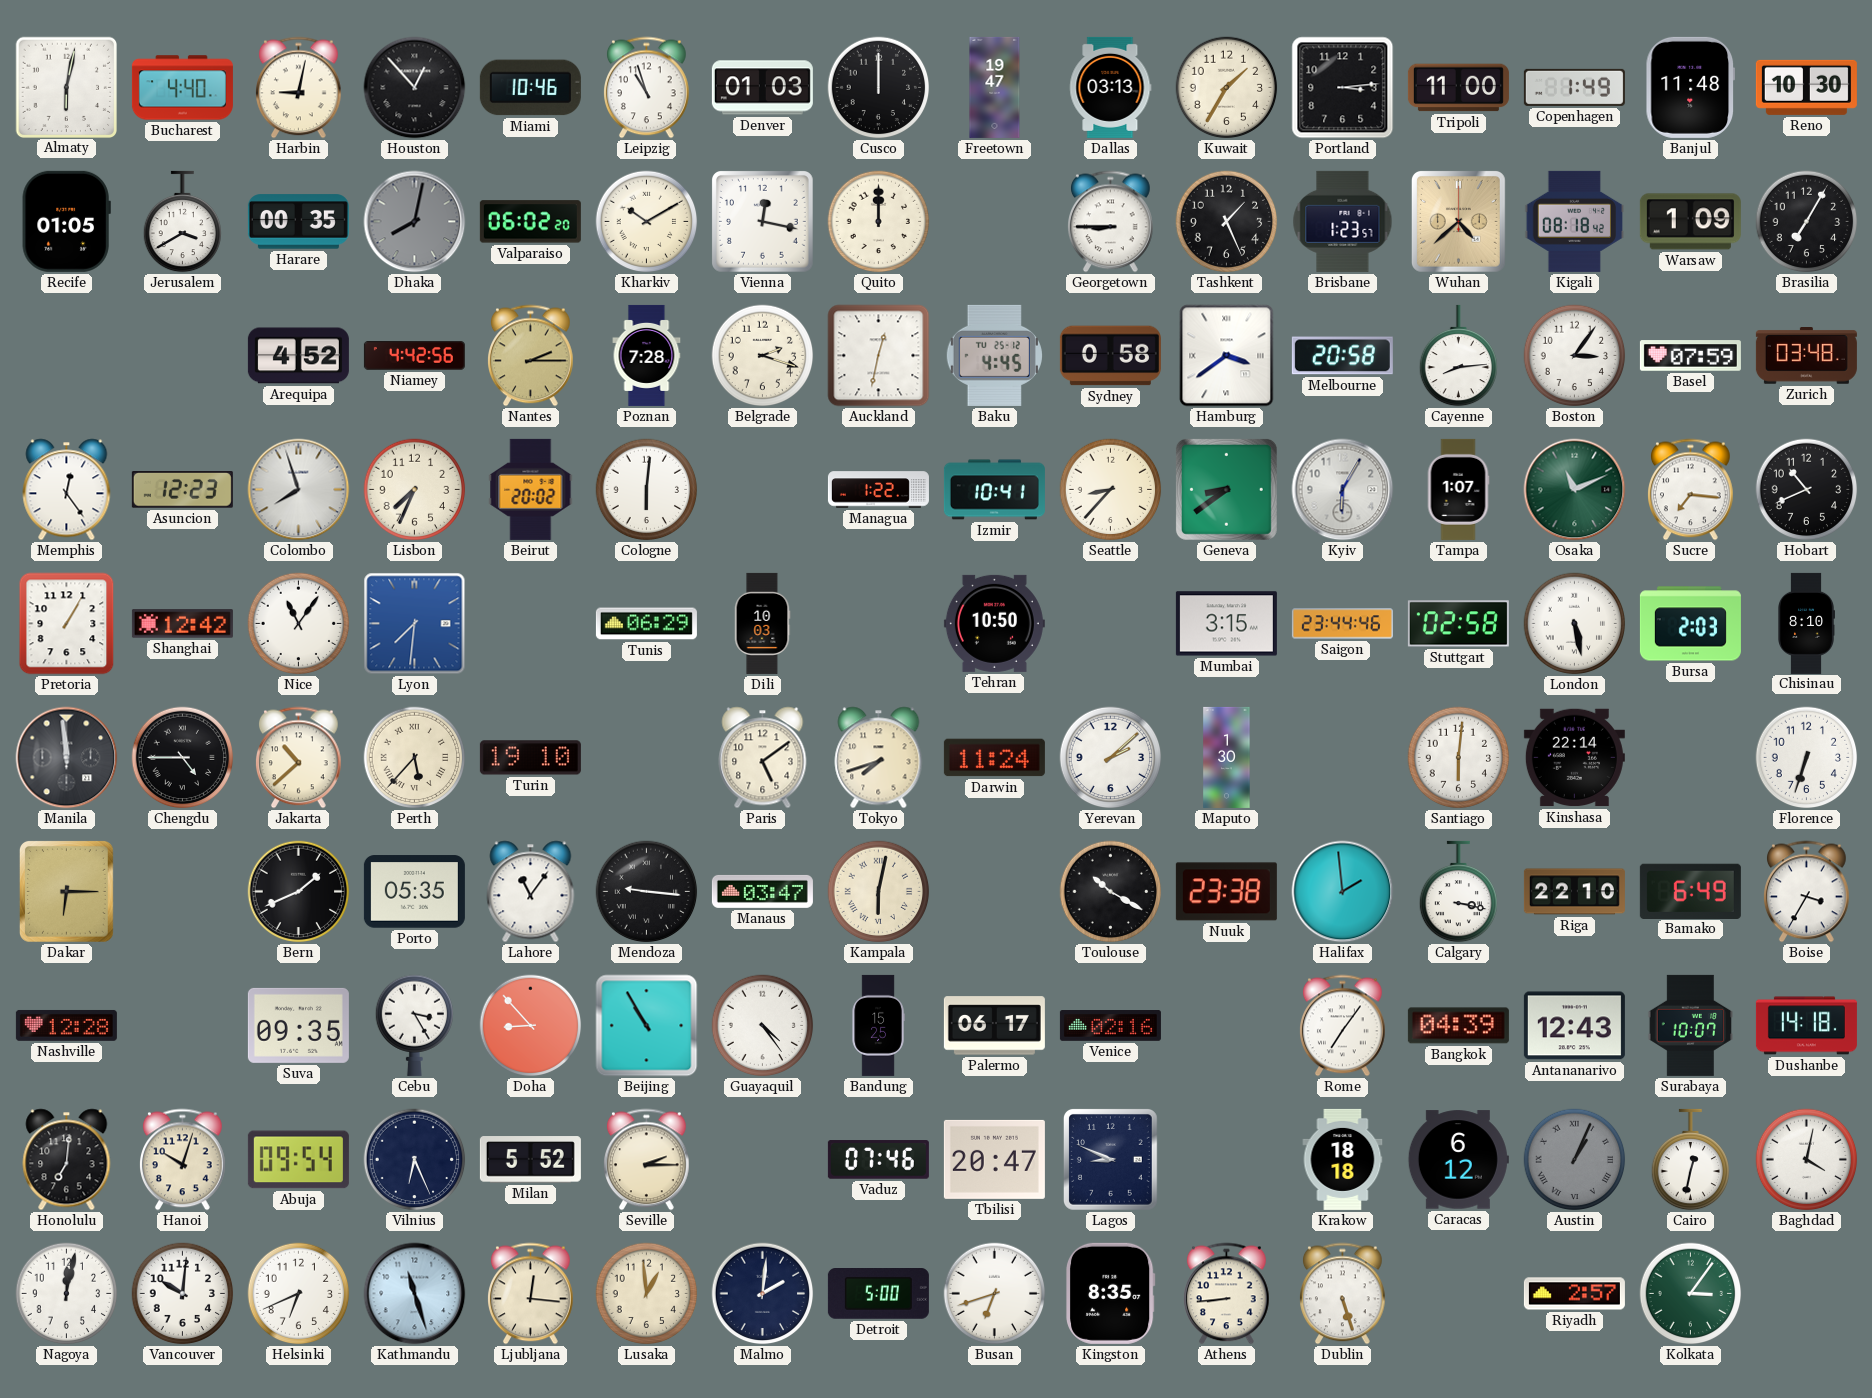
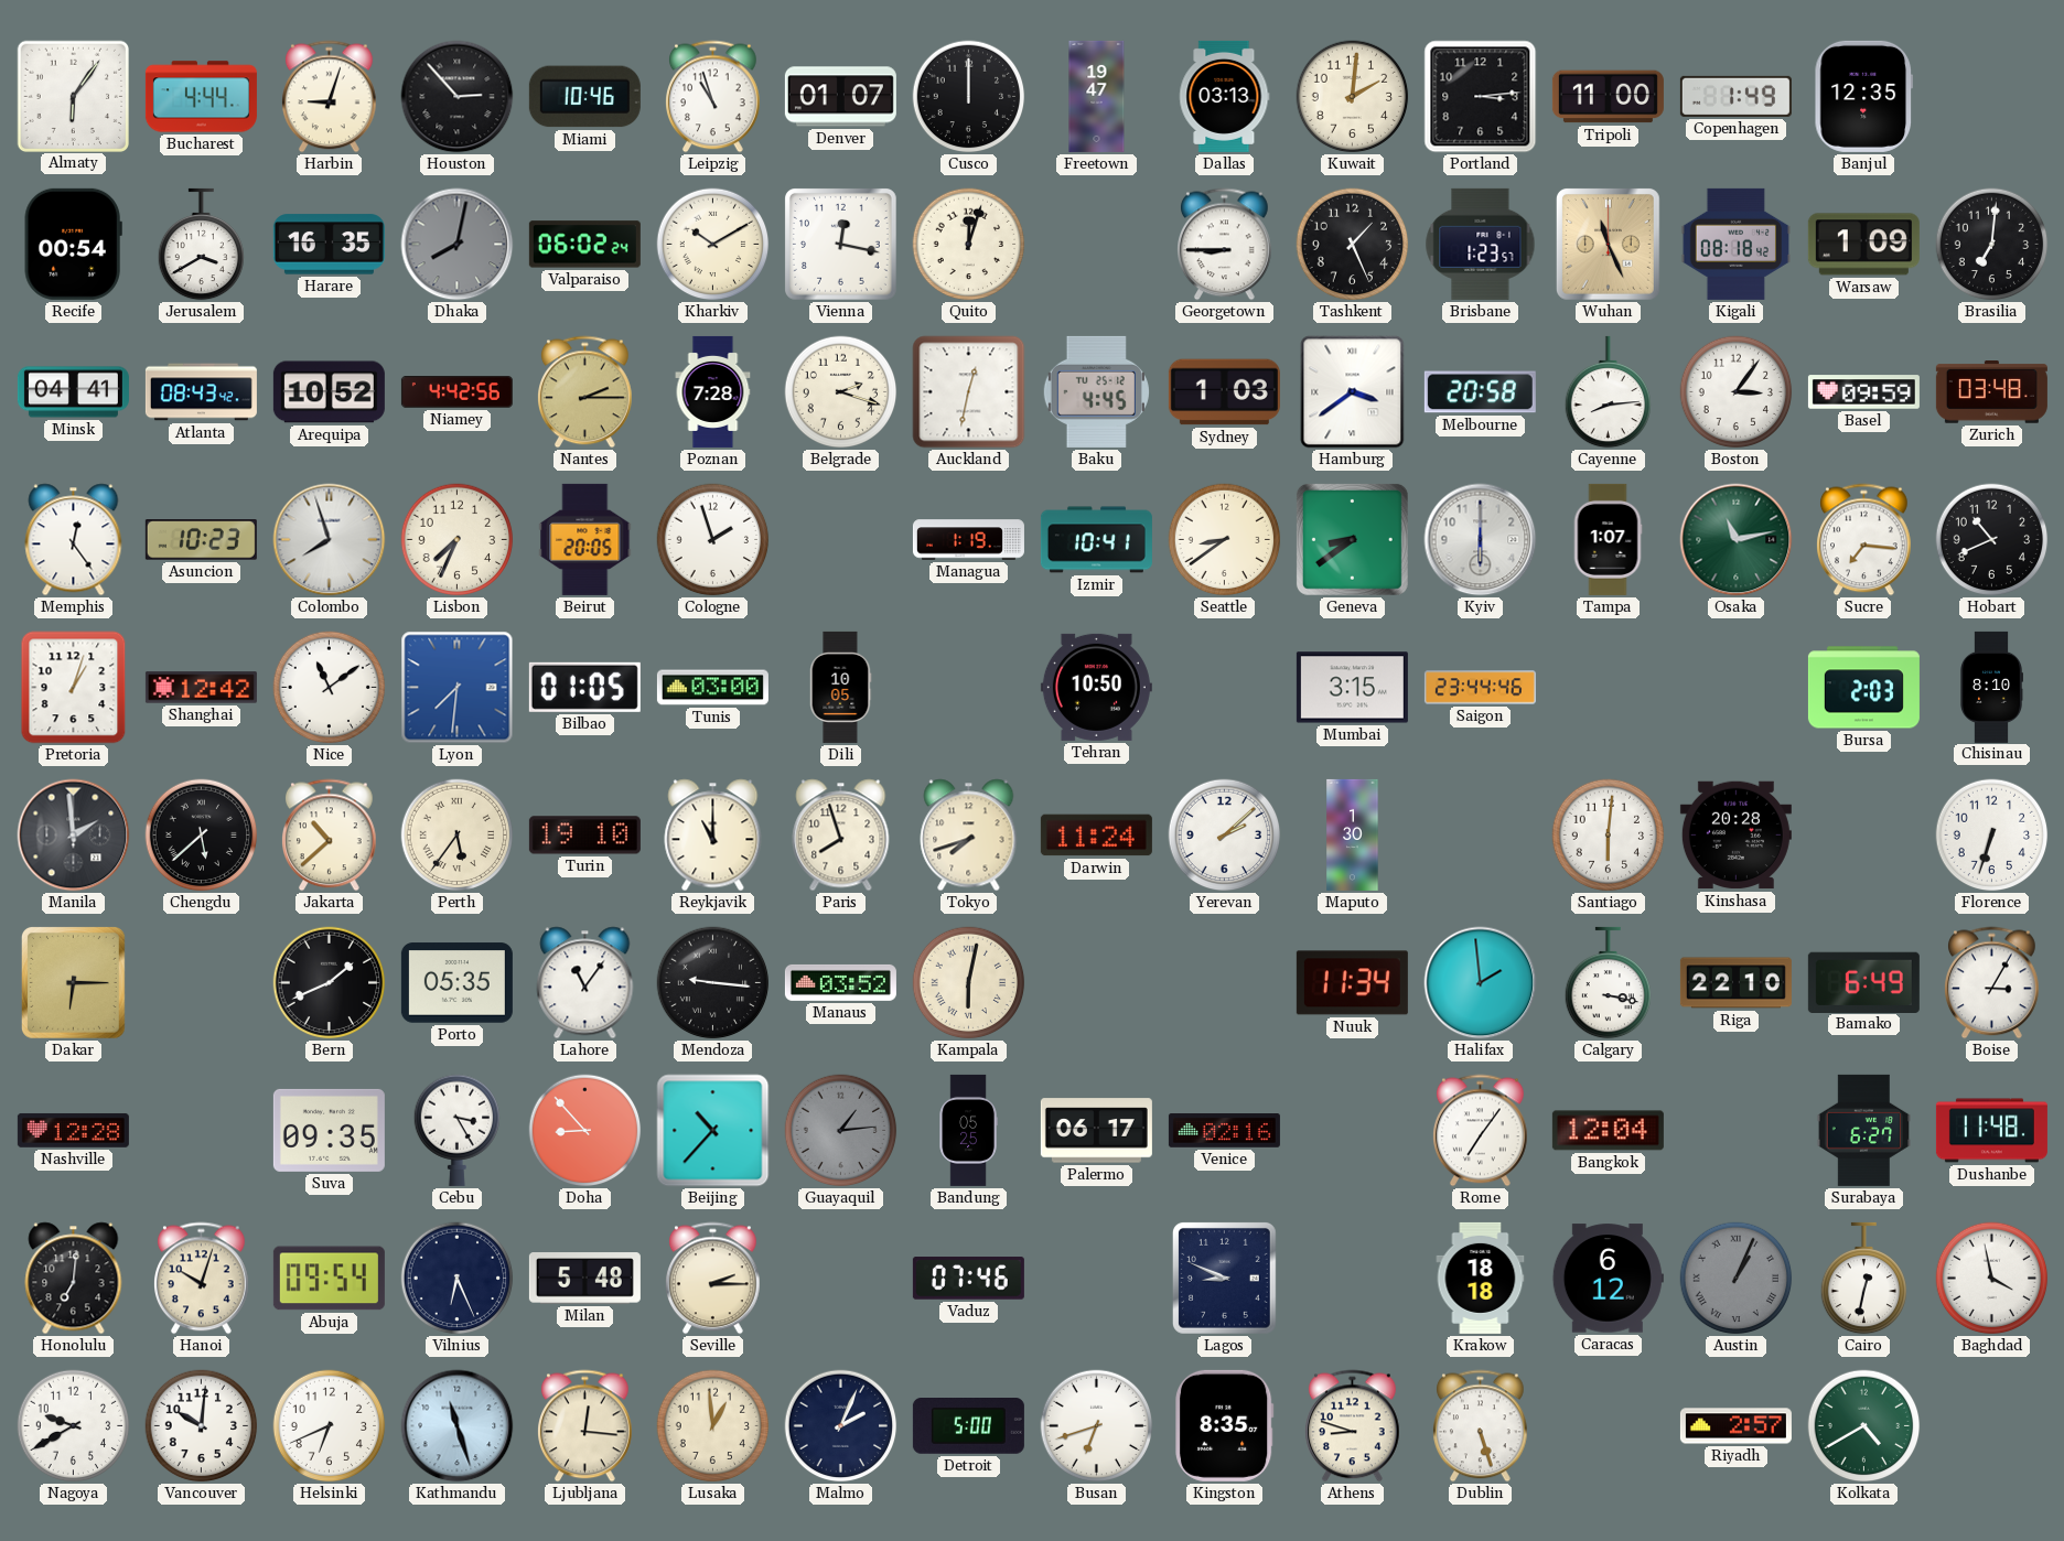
Almaty: 6:02 -> 6:06
Bucharest: 4:40 -> 4:44
Harbin: 9:02 -> 9:03
Houston: 12:53 -> 2:53
Denver: 01:03 -> 01:07
Kuwait: 1:35 -> 2:01
Banjul: 11:48 -> 12:35
Reno: 10:30 -> none
Recife: 01:05 -> 00:54
Harare: 00:35 -> 16:35
Valparaiso: 06:02:20 -> 06:02:24
Quito: 12:00 -> 12:03
Wuhan: 4:38 -> 11:26
Brasilia: 7:05 -> 7:01
Minsk: none -> 04:41
Atlanta: none -> 08:43
Arequipa: 4:52 -> 10:52
Sydney: 0:58 -> 1:03
Basel: 07:59 -> 09:59
Asuncion: 12:23 -> 10:23
Beirut: 20:02 -> 20:05
Cologne: 6:01 -> 1:57
Managua: 1:22 -> 1:19
Seattle: 8:37 -> 8:39
Kyiv: 6:05 -> 6:00
Osaka: 11:11 -> 11:13
Pretoria: 1:05 -> 1:03
Nice: 11:06 -> 11:09
Bilbao: none -> 01:05
Tunis: 06:29 -> 03:00
Dili: 10:03 -> 10:05
Stuttgart: 02:58 -> none
London: 5:28 -> none
Manila: 11:59 -> 1:59
Chengdu: 4:45 -> 5:38
Perth: 5:37 -> 5:36
Reykjavik: none -> 11:00
Paris: 5:09 -> 7:57
Kinshasa: 22:14 -> 20:28
Manaus: 03:47 -> 03:52
Toulouse: 10:20 -> none
Nuuk: 23:38 -> 11:34
Boise: 3:35 -> 3:05
Beijing: 10:55 -> 10:37
Guayaquil: 4:24 -> 1:14
Guayaquil dial: white -> grey
Bandung: 15:25 -> 05:25
Bangkok: 04:39 -> 12:04
Antananarivo: 12:43 -> none
Surabaya: 10:07 -> 6:27
Dushanbe: 14:18 -> 11:48
Milan: 5:52 -> 5:48
Tbilisi: 20:47 -> none
Baghdad: 4:02 -> 3:58
Nagoya: 12:02 -> 9:40
Malmo: 2:01 -> 2:04
Athens: 8:44 -> 8:48
Kolkata: 3:06 -> 4:40
